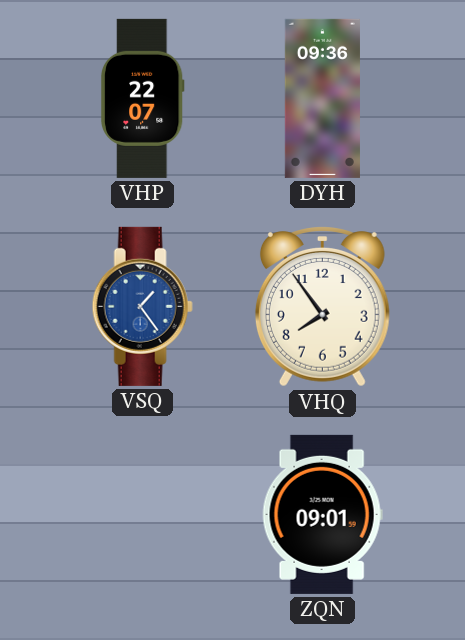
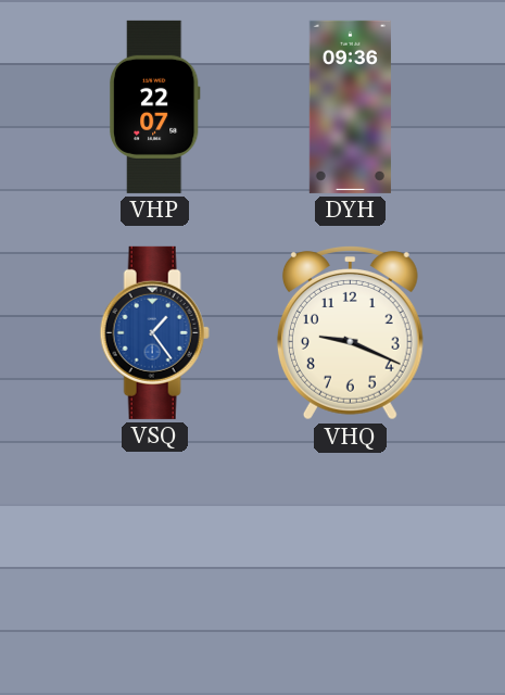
VHQ: 7:54 -> 9:19
ZQN: 09:01 -> none
